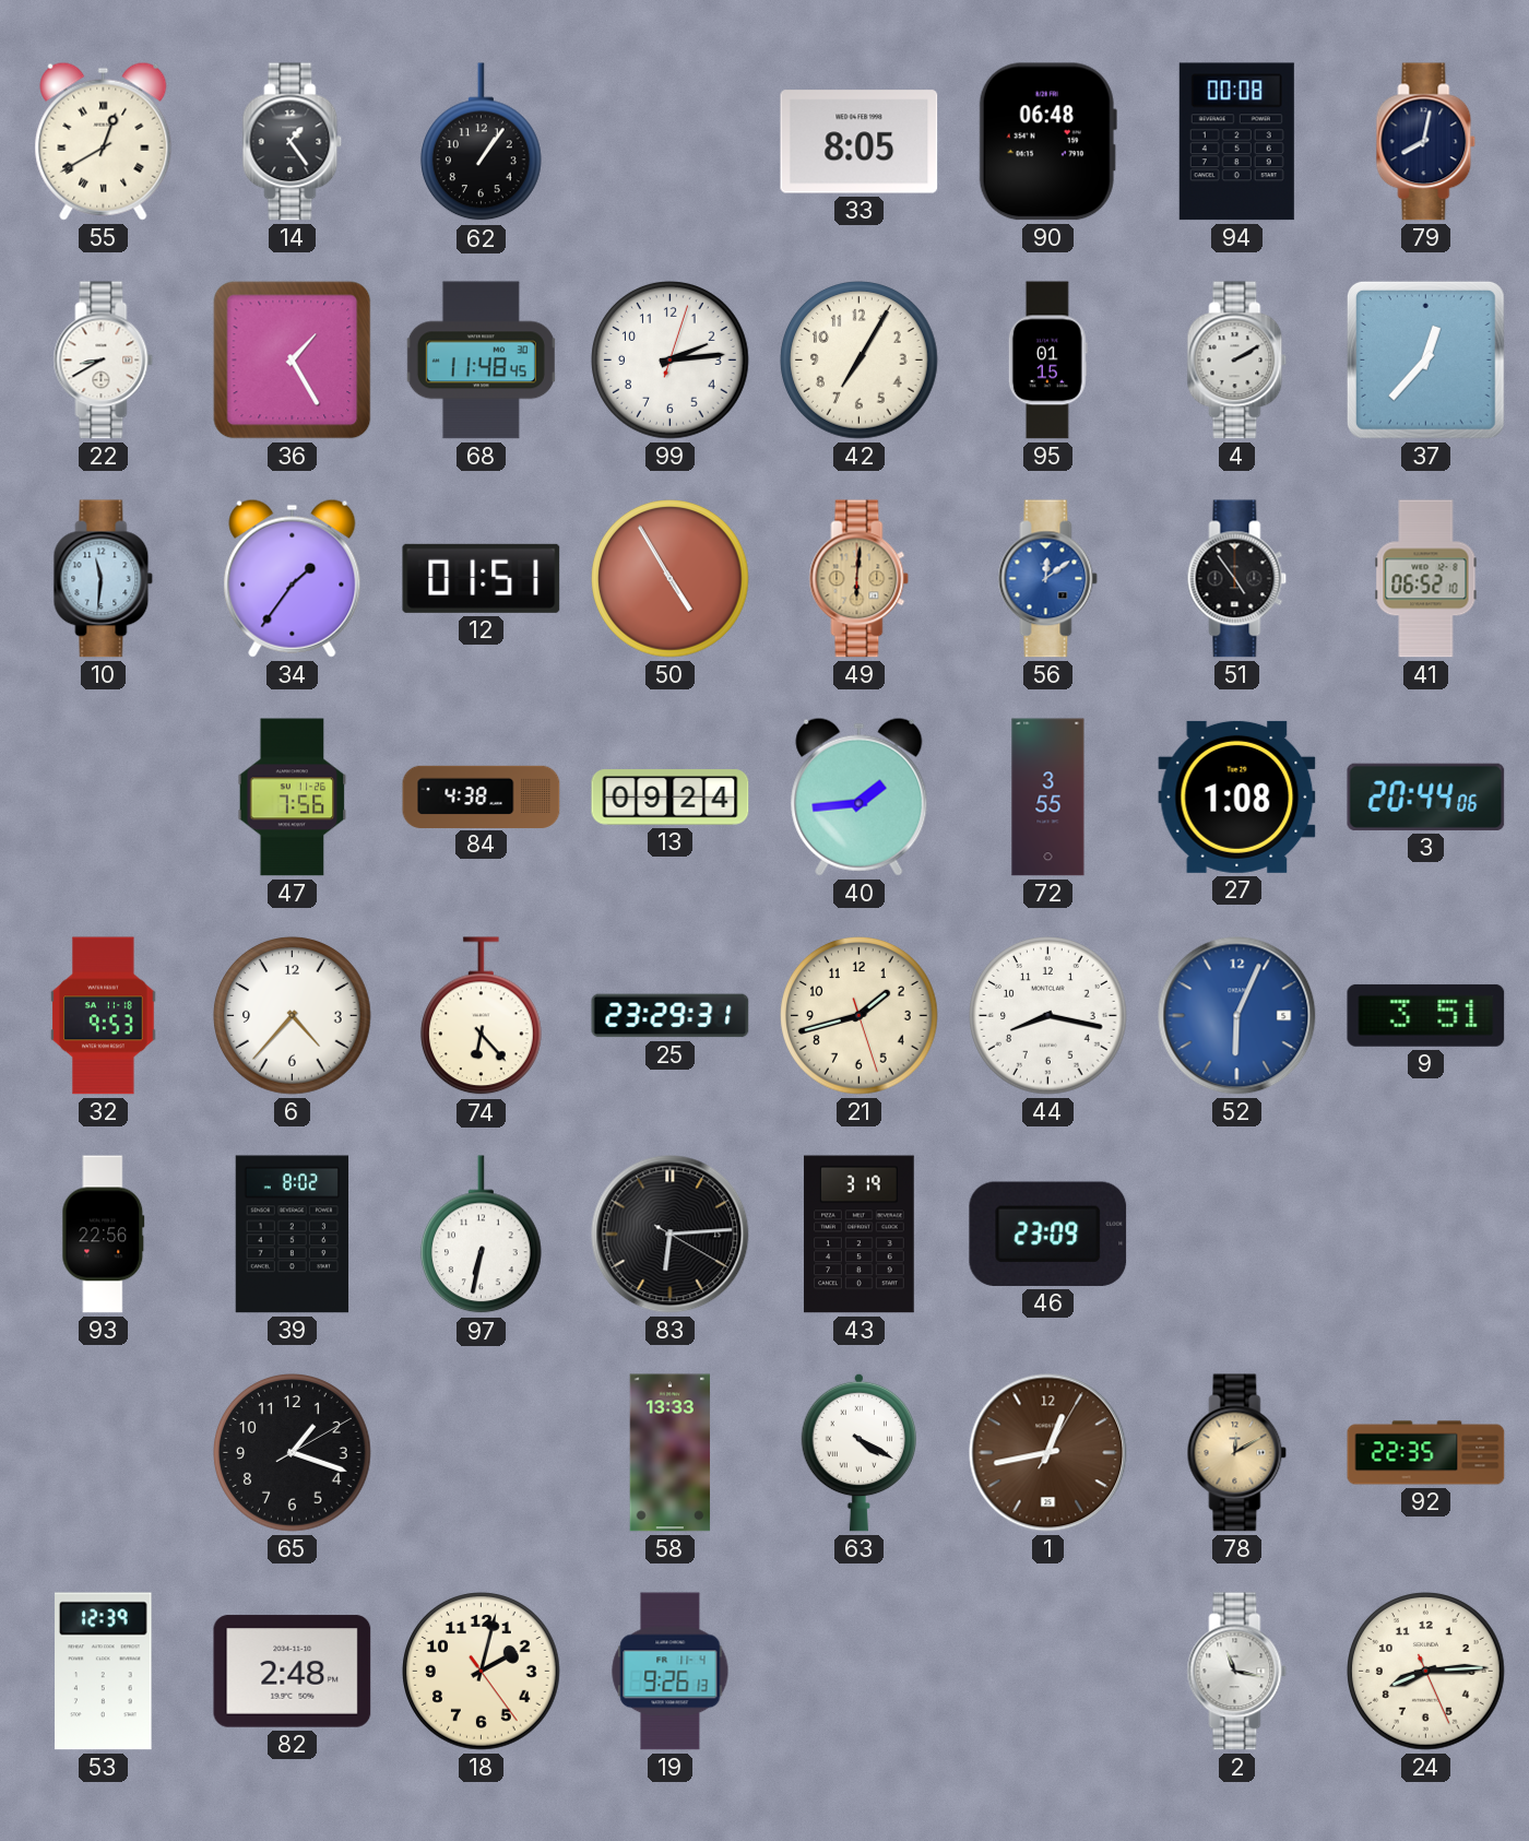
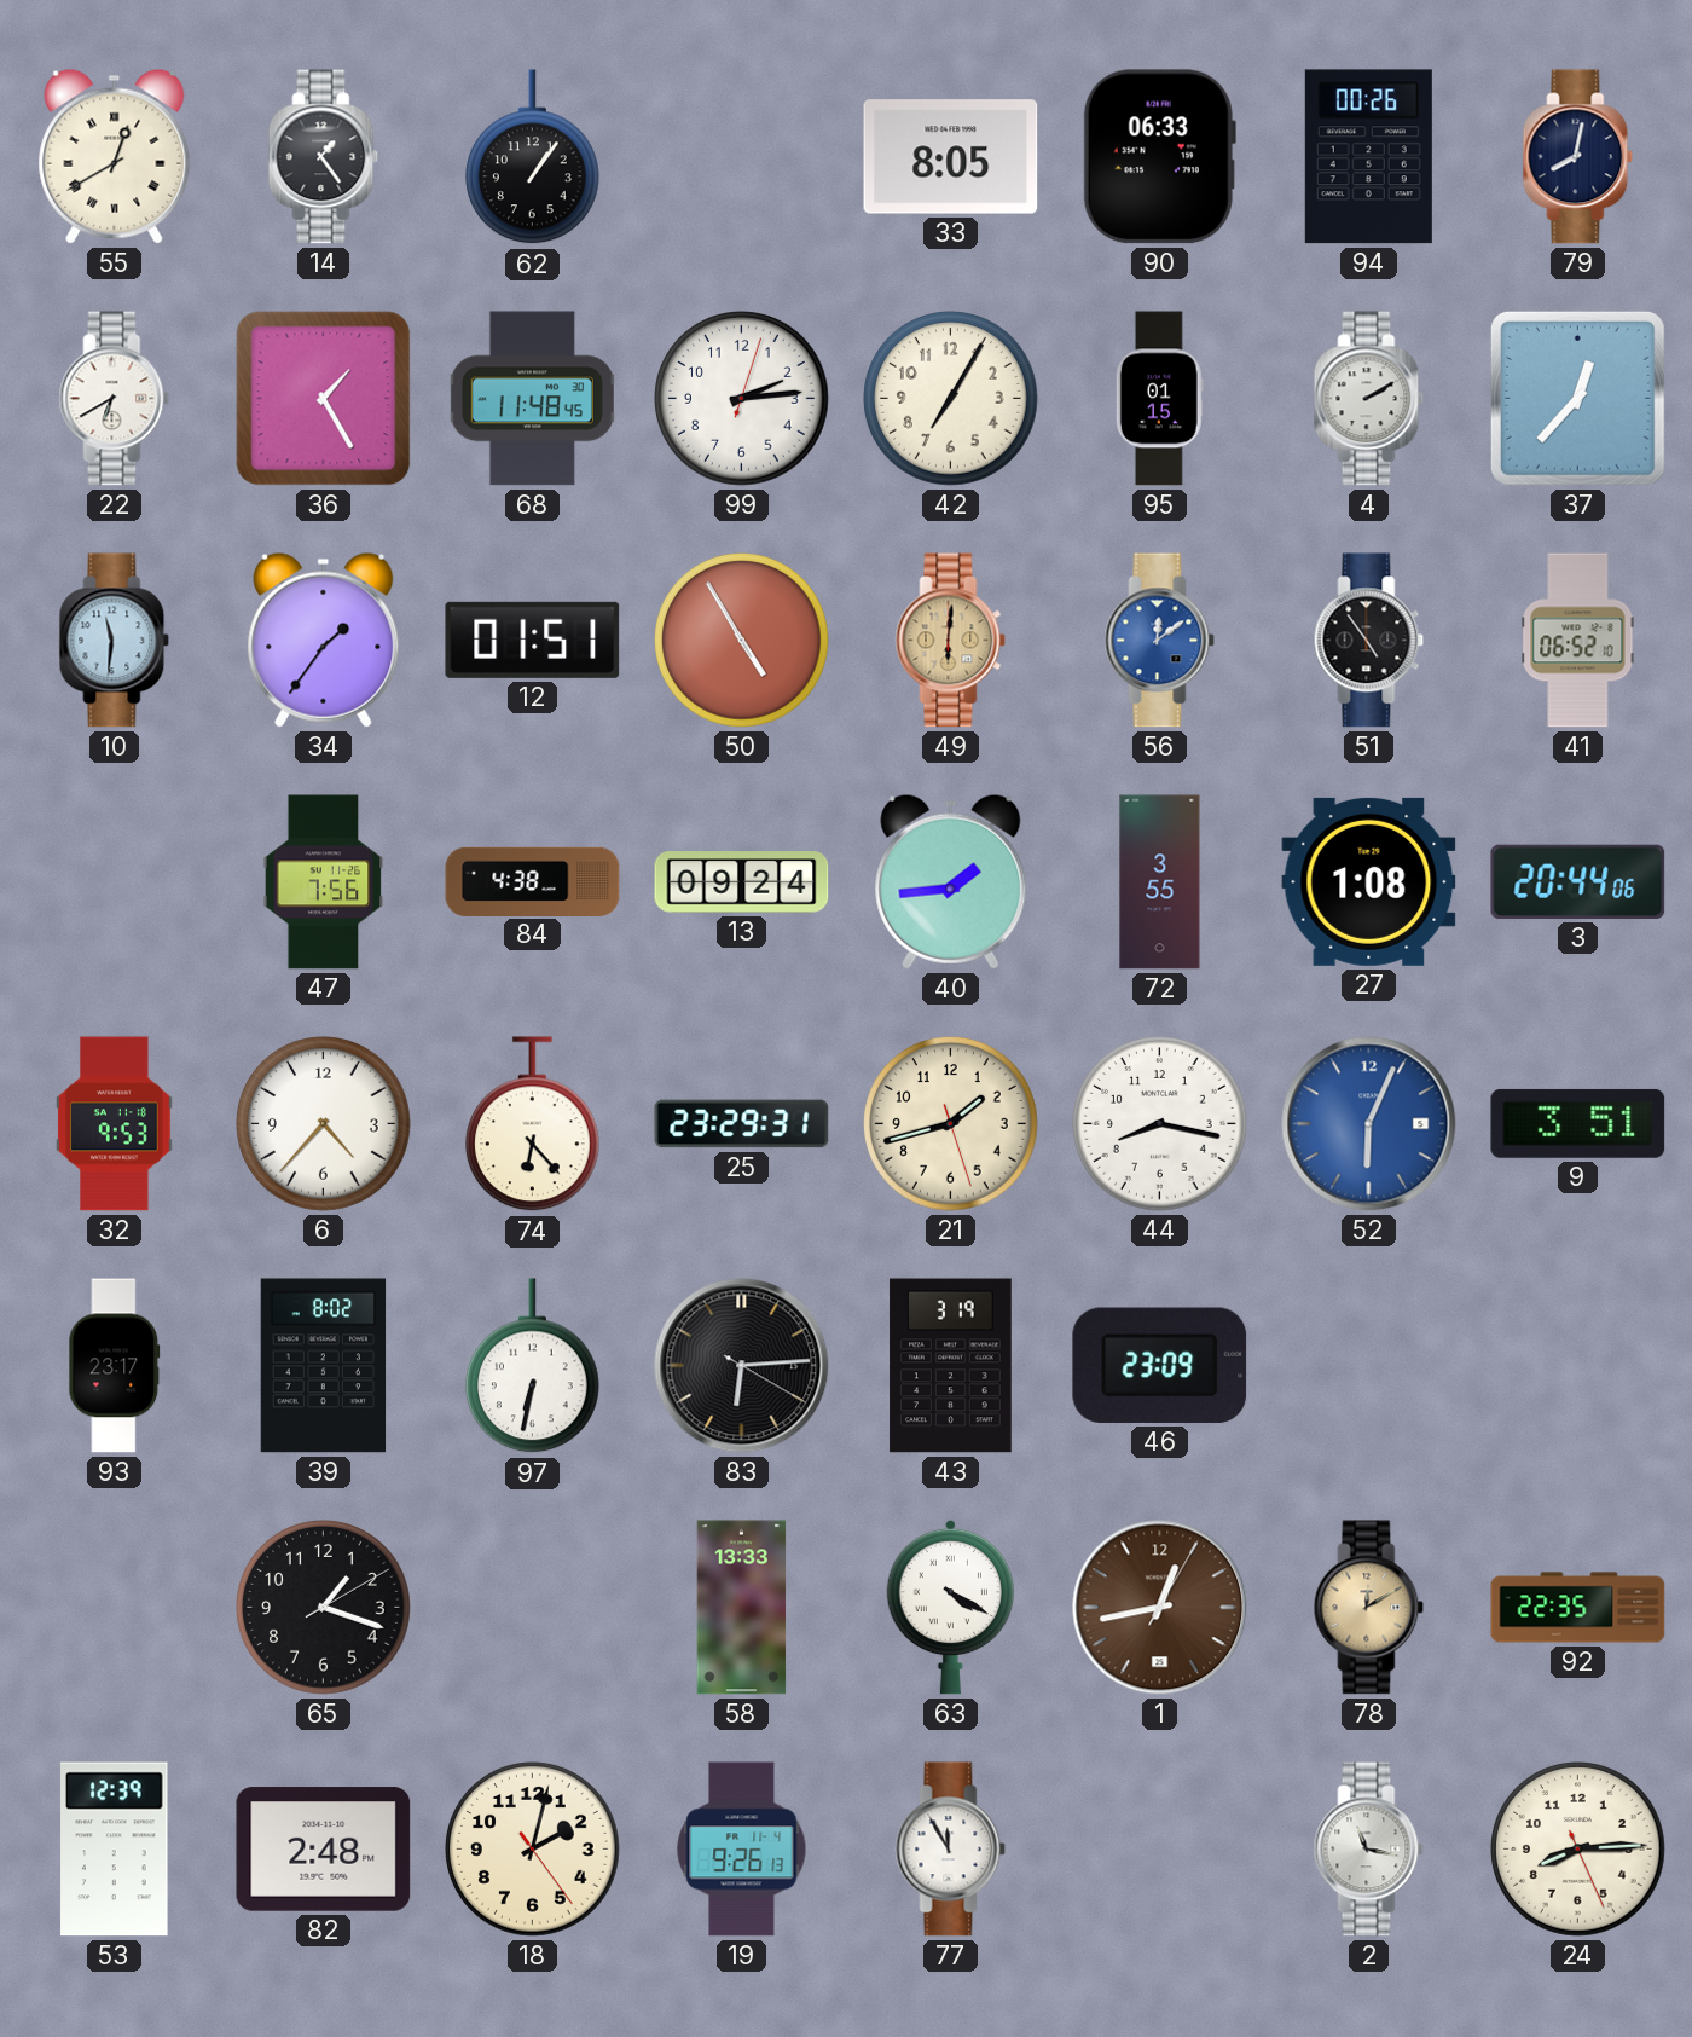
90: 06:48 -> 06:33
94: 00:08 -> 00:26
22: 8:40 -> 6:40
93: 22:56 -> 23:17
77: none -> 11:55
